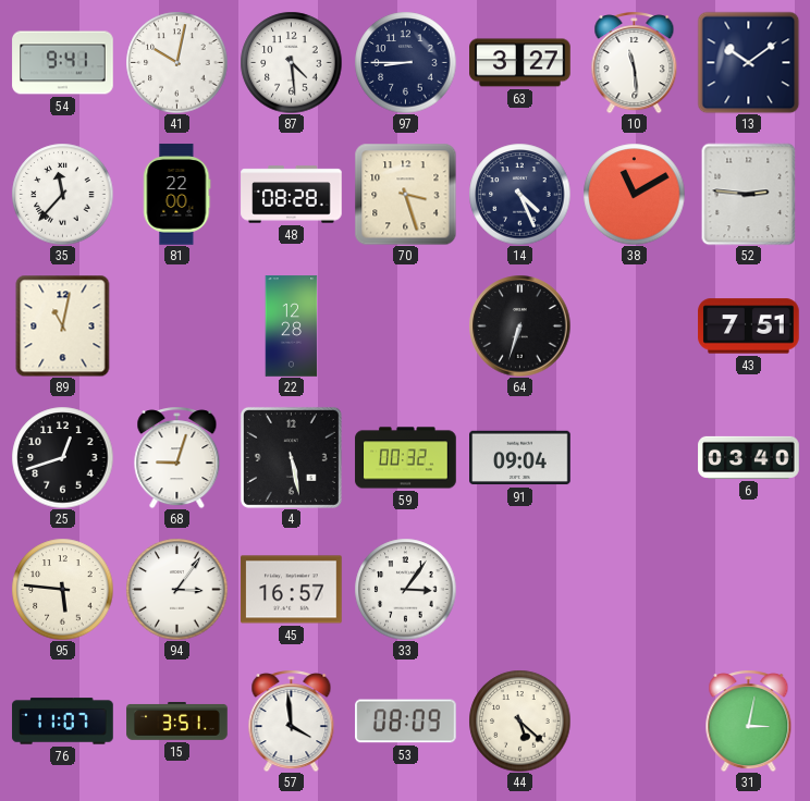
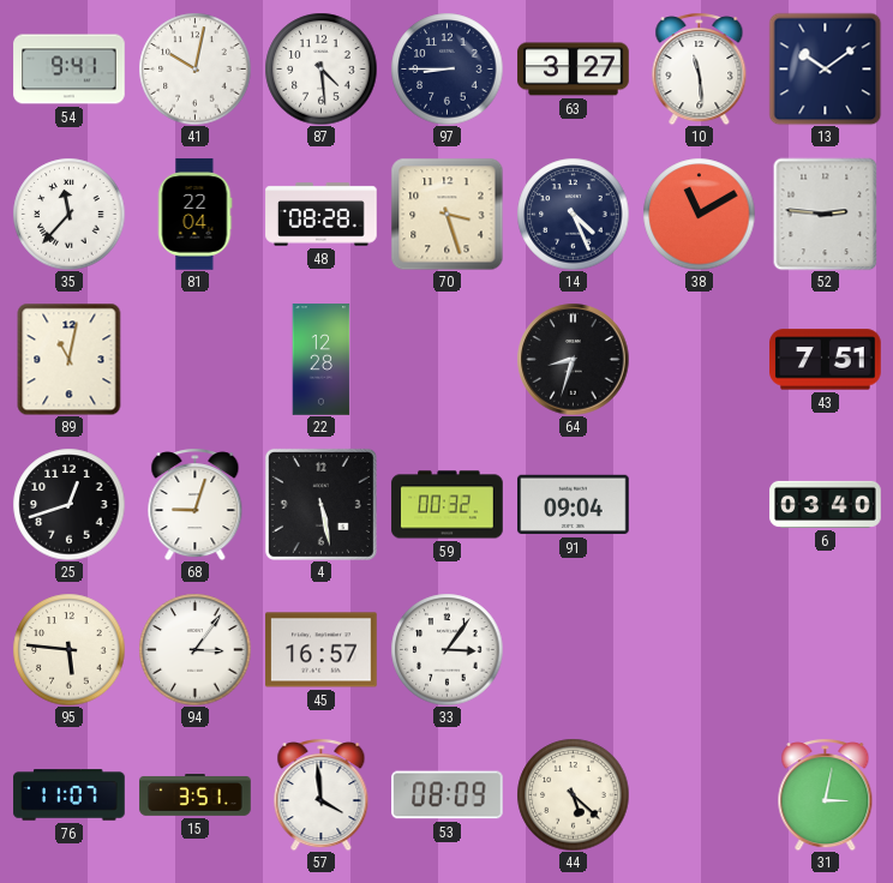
81: 22:00 -> 22:04
64: 6:33 -> 8:33
